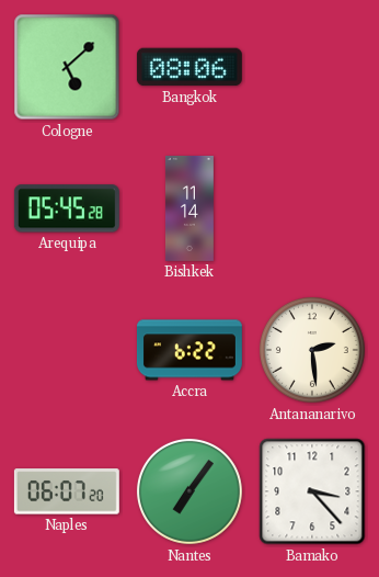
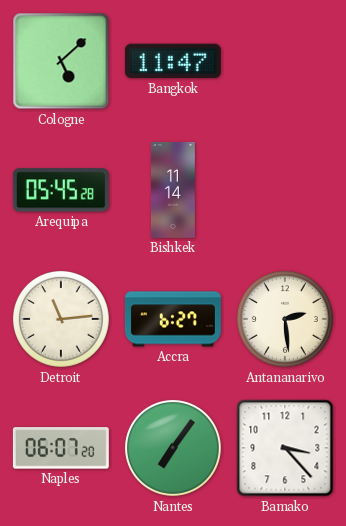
Bangkok: 08:06 -> 11:47
Detroit: none -> 11:14
Accra: 6:22 -> 6:27
